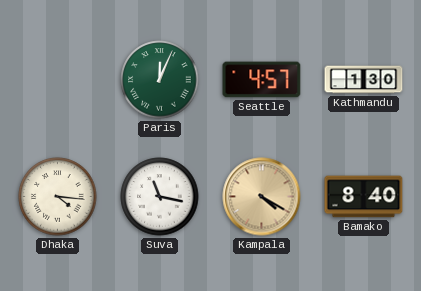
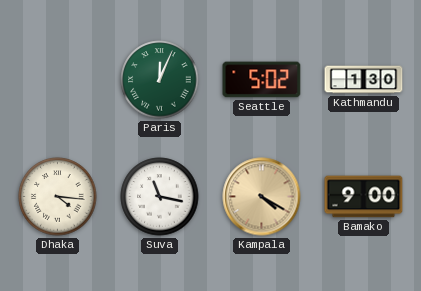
Seattle: 4:57 -> 5:02
Bamako: 8:40 -> 9:00
